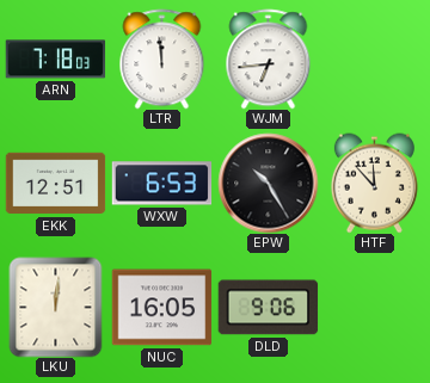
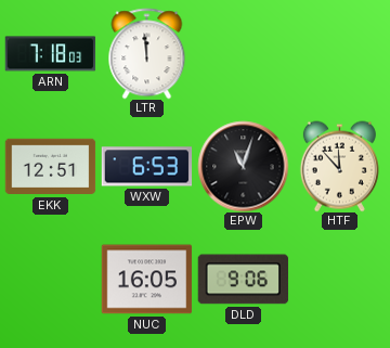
WJM: 6:44 -> none
EPW: 10:25 -> 11:03
LKU: 12:01 -> none
